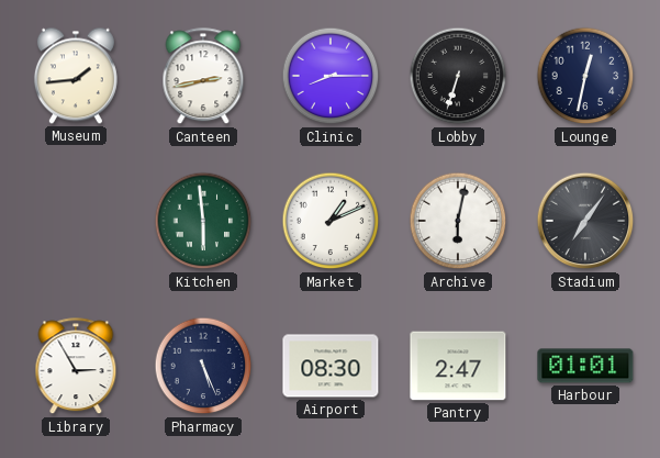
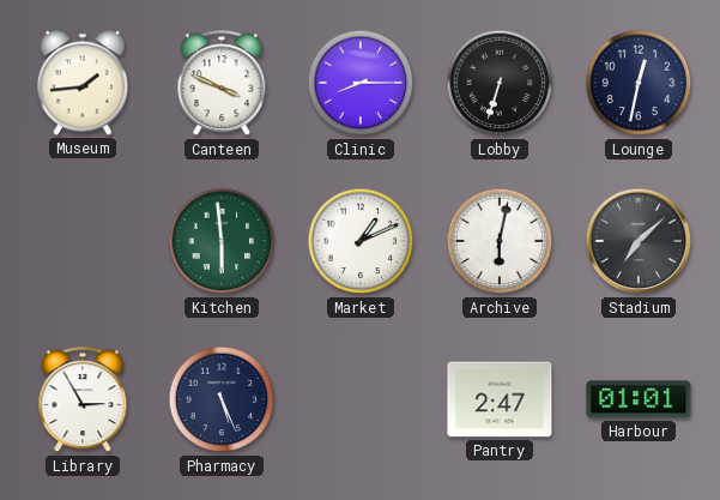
Canteen: 2:43 -> 3:49
Stadium: 7:06 -> 7:08
Airport: 08:30 -> none
